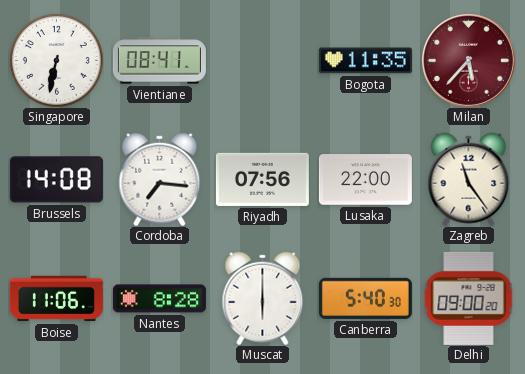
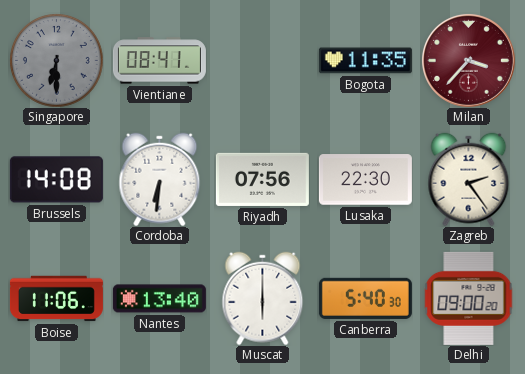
Singapore: 6:32 -> 6:30
Singapore dial: white -> grey
Milan: 5:37 -> 3:37
Cordoba: 7:16 -> 6:31
Lusaka: 22:00 -> 22:30
Zagreb: 11:24 -> 2:24
Nantes: 8:28 -> 13:40
